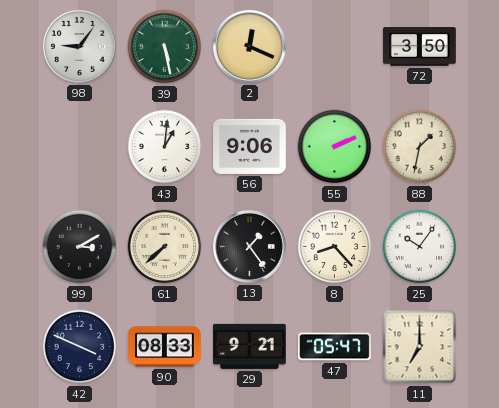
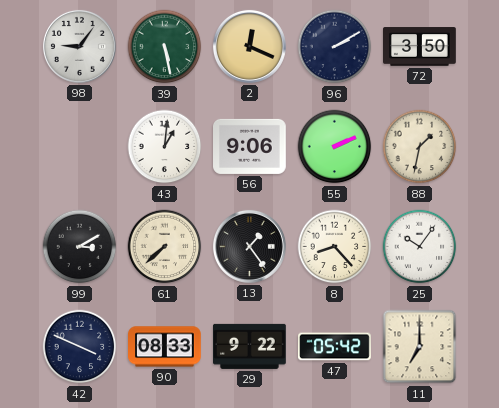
96: none -> 2:10
29: 9:21 -> 9:22
47: 05:47 -> 05:42
